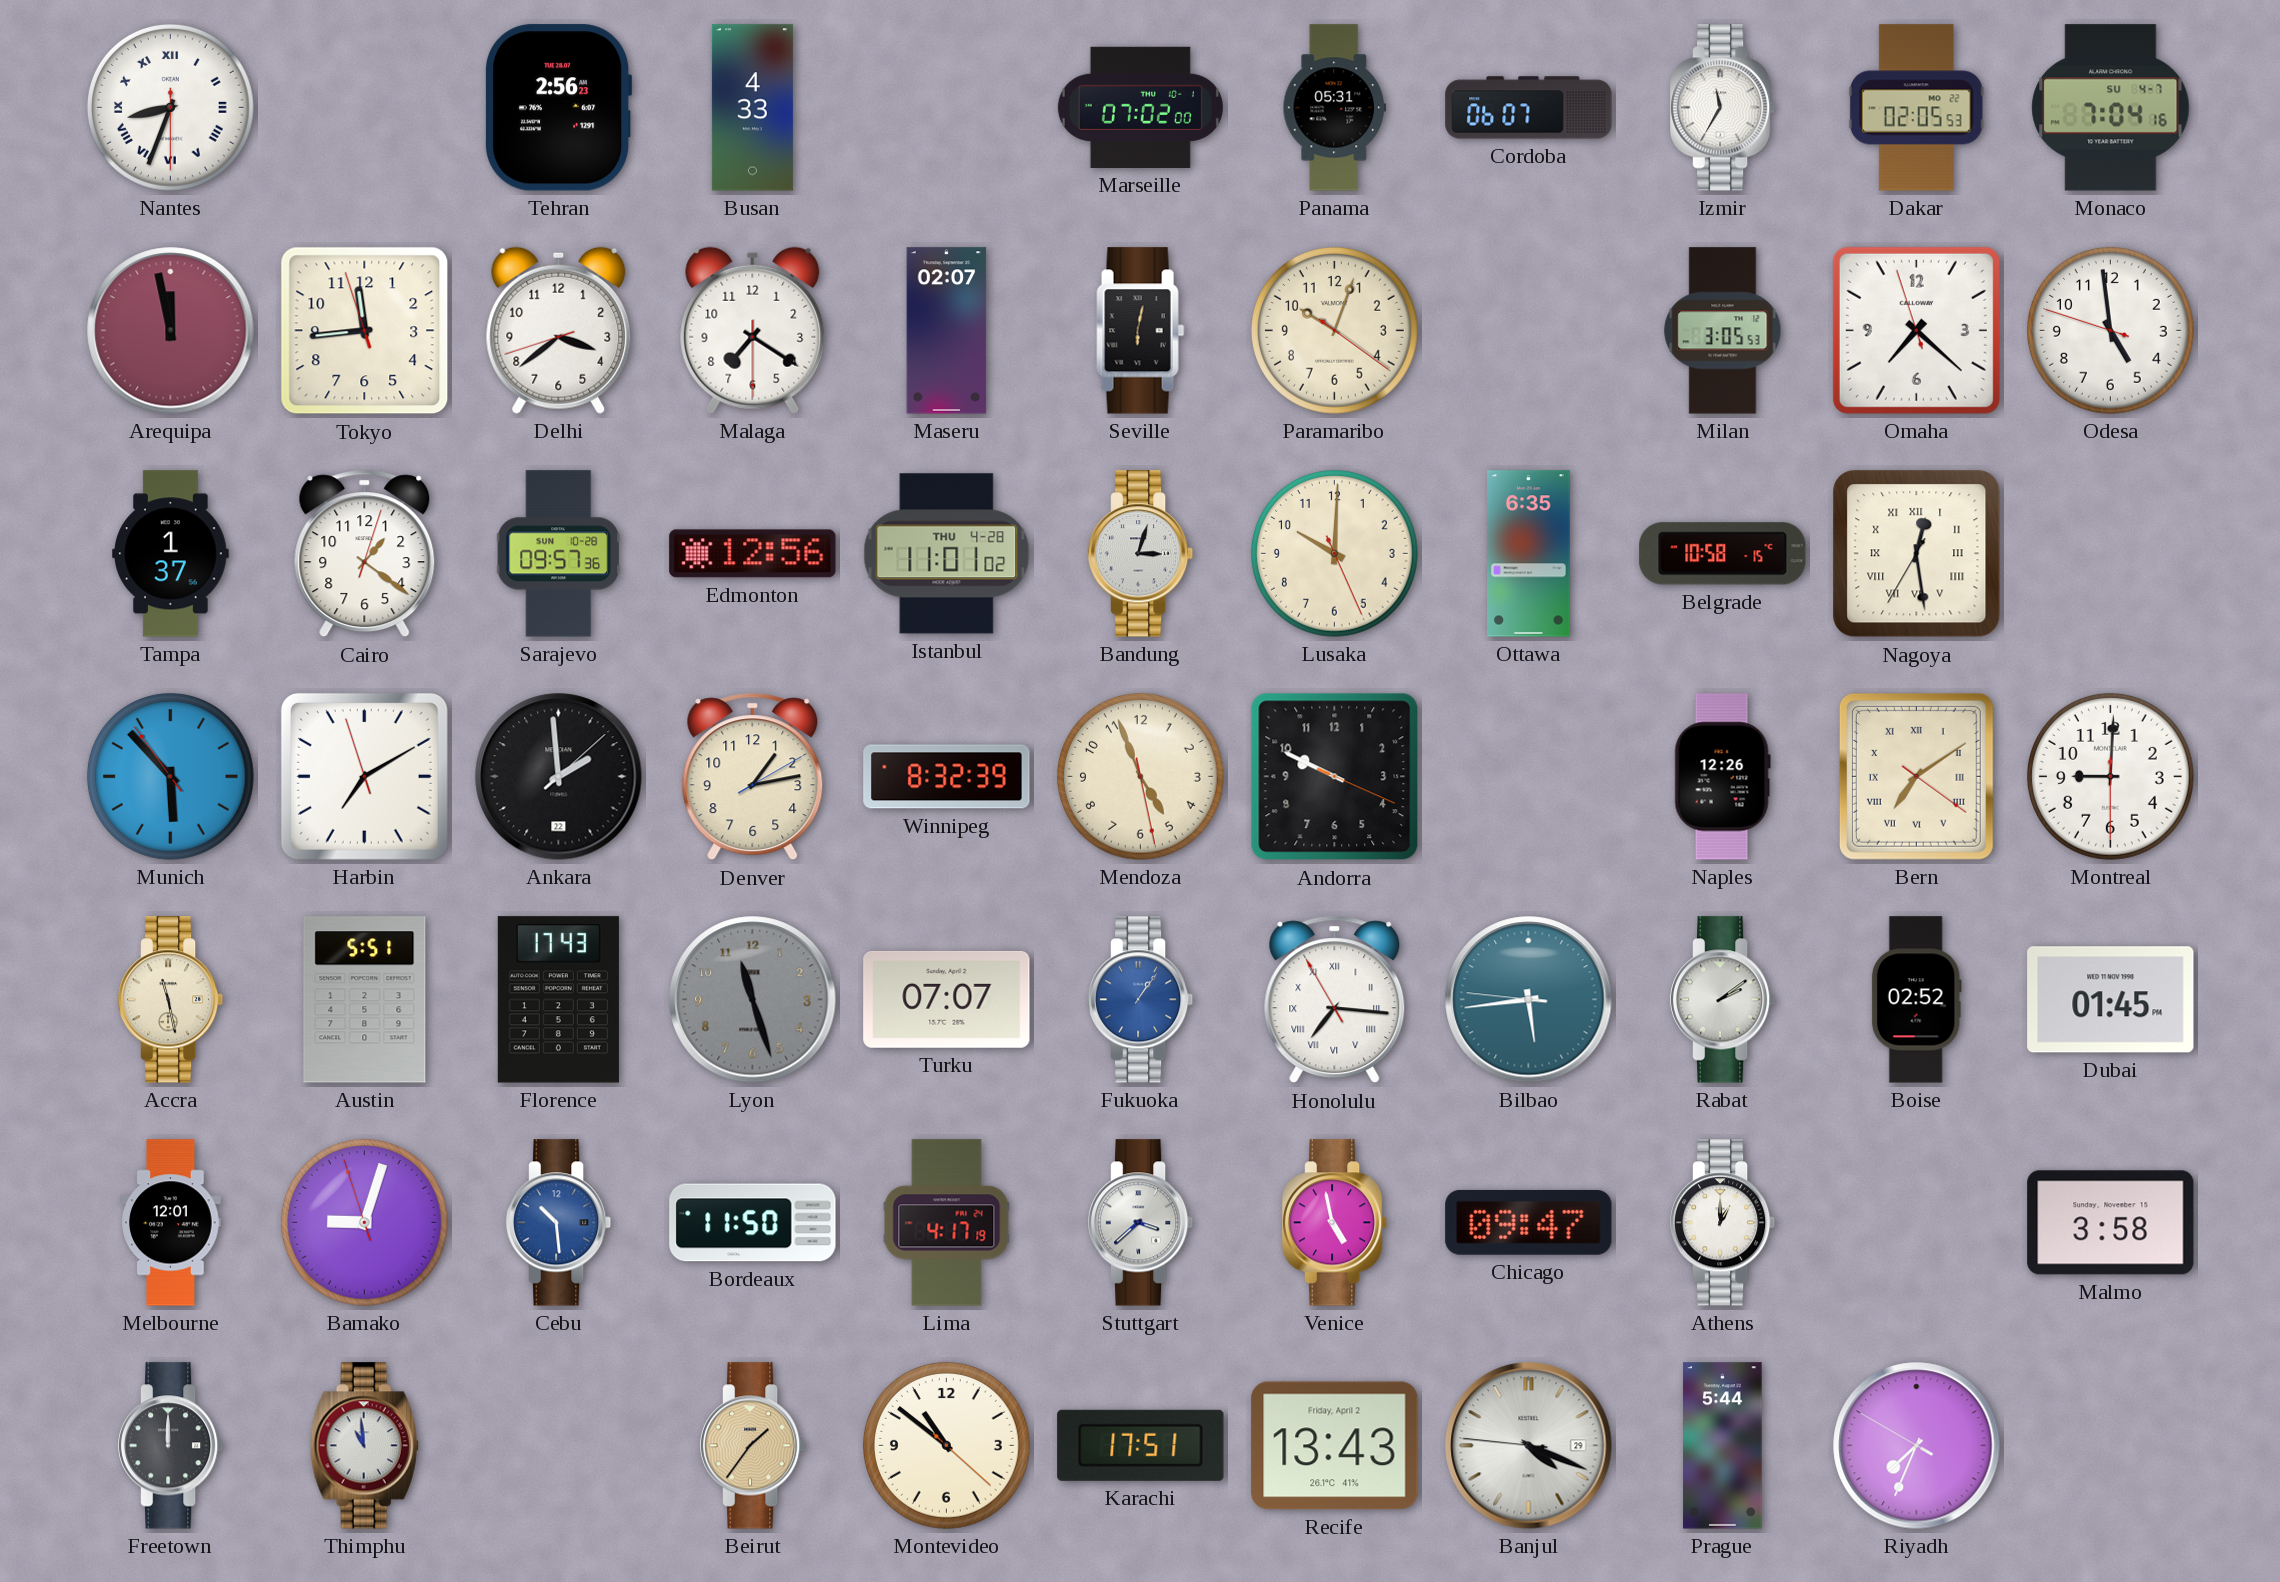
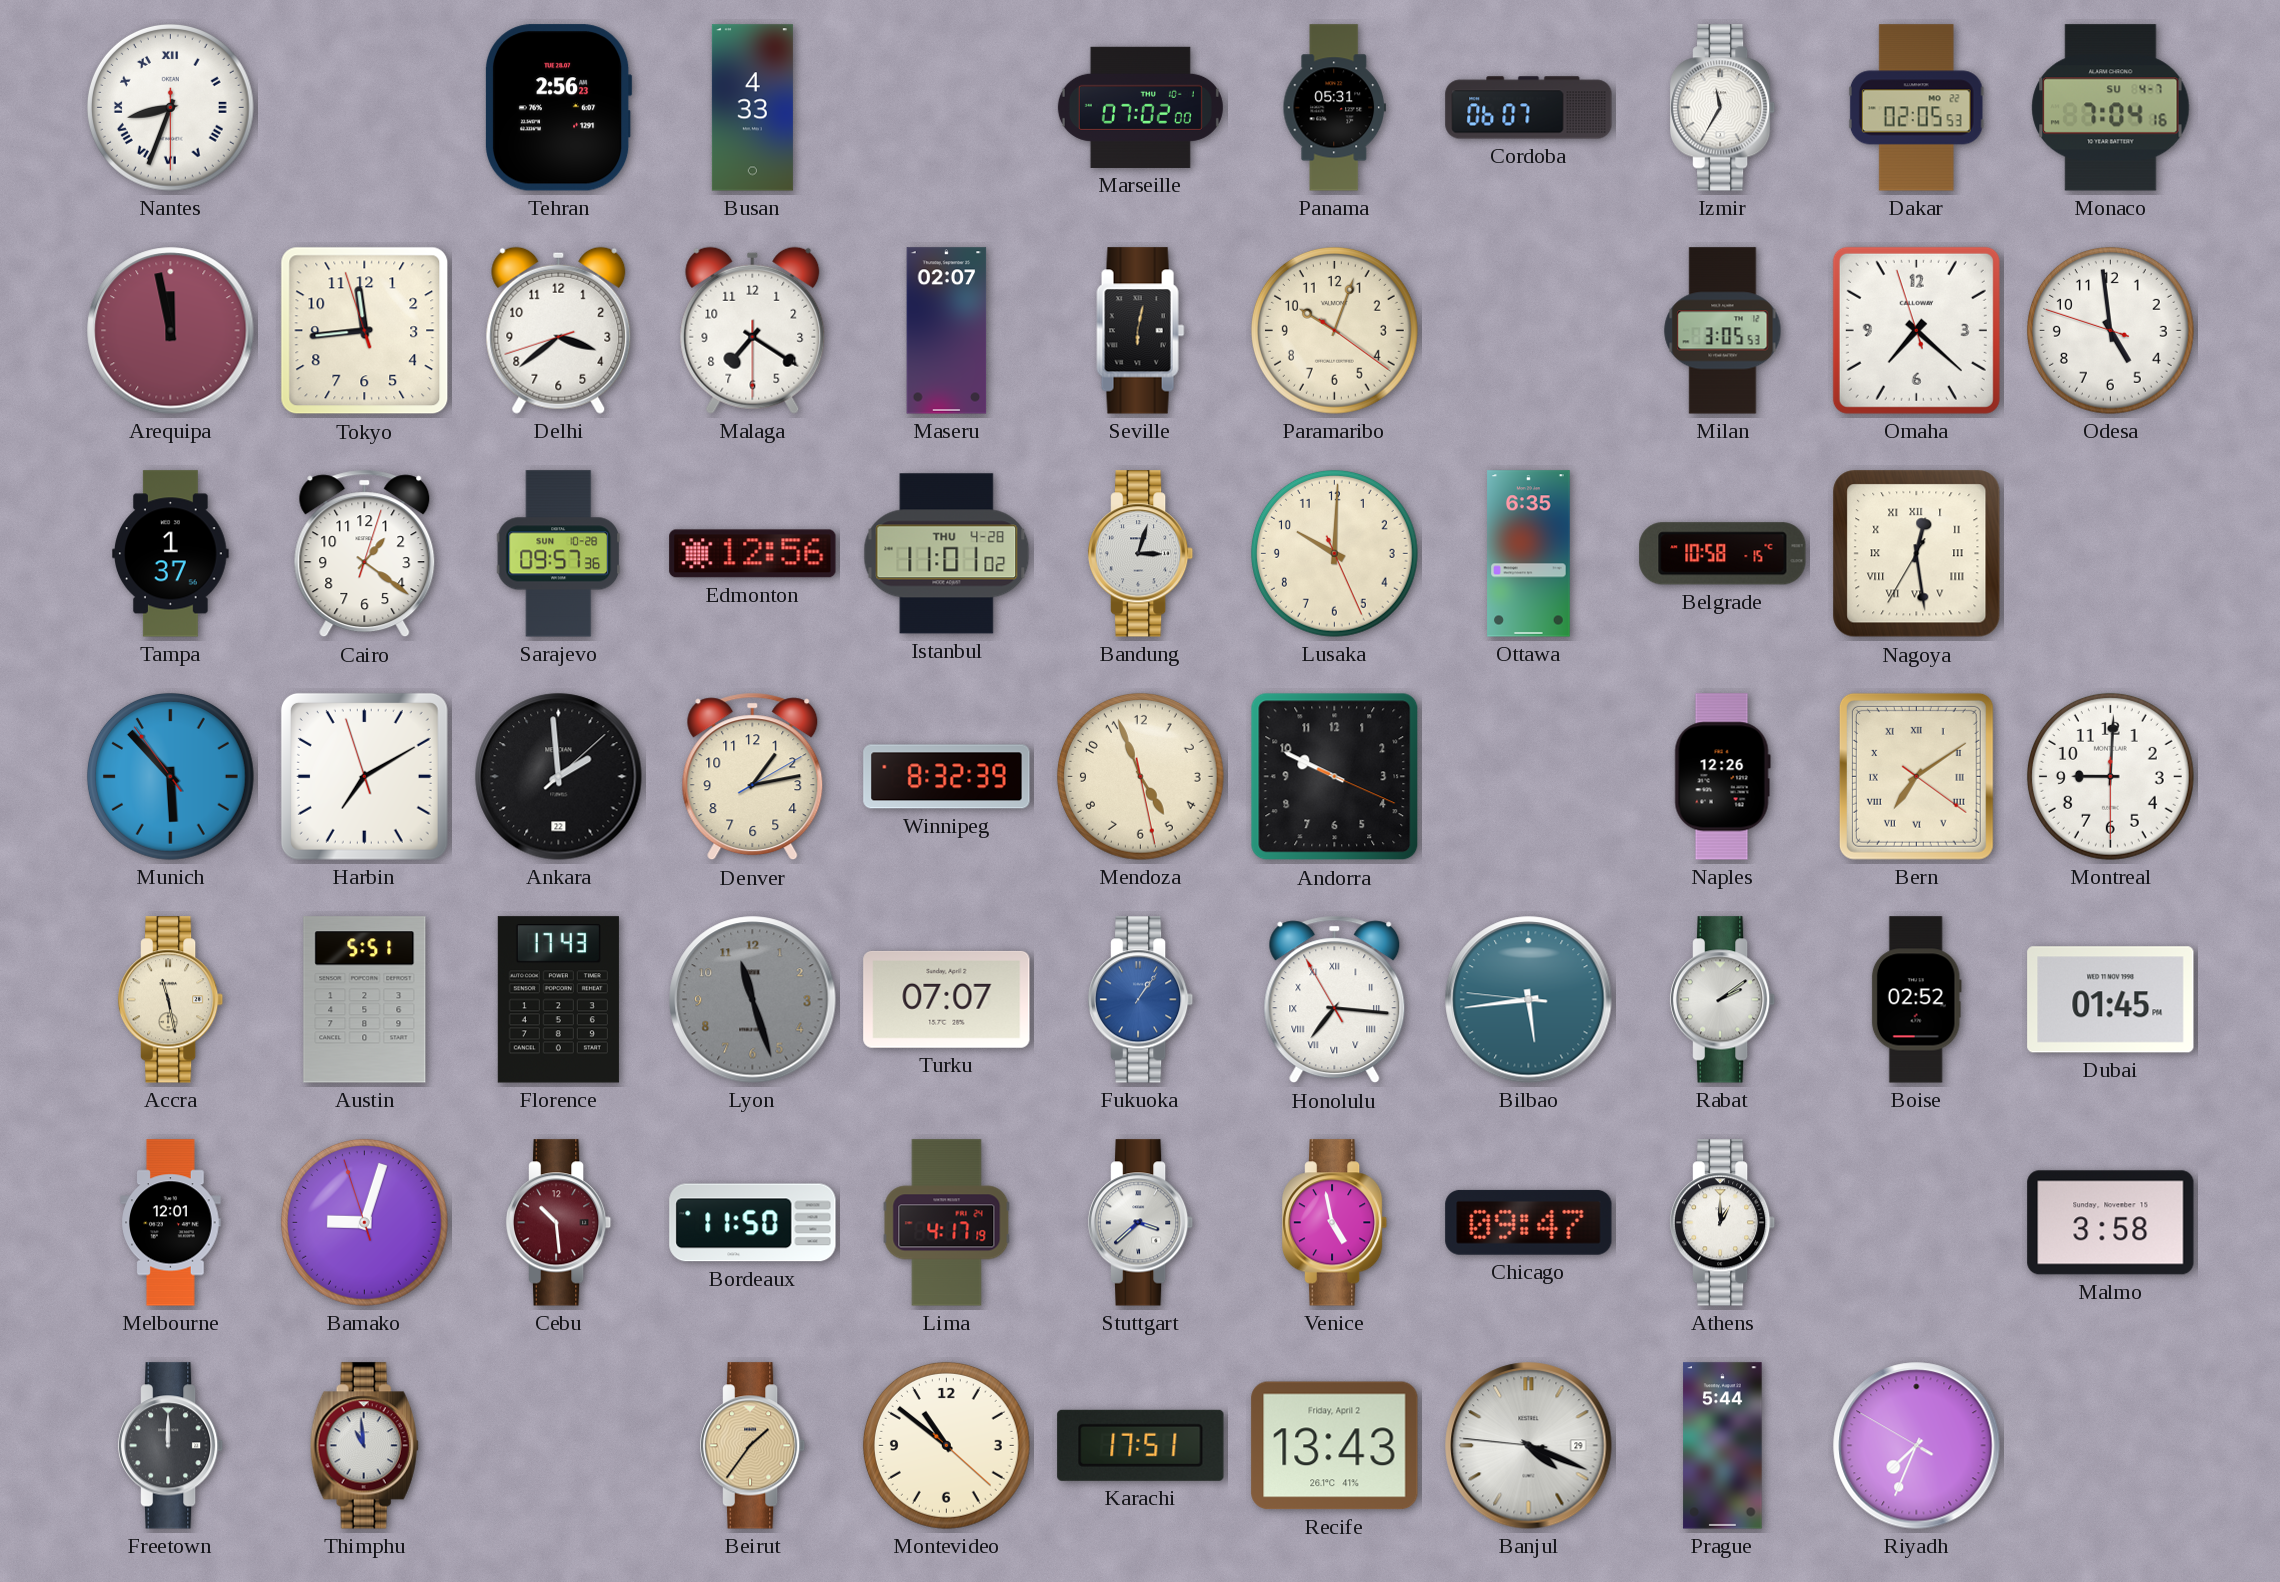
Cebu dial: blue -> burgundy
